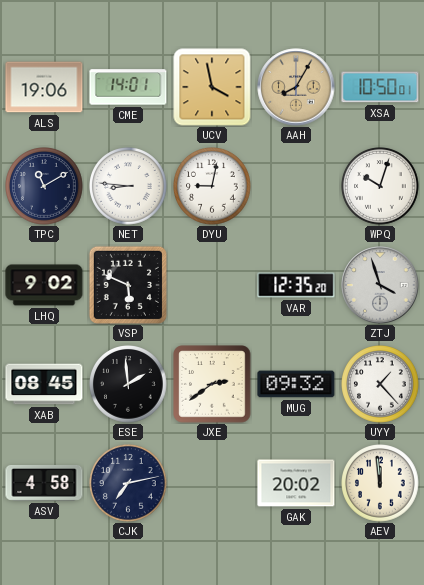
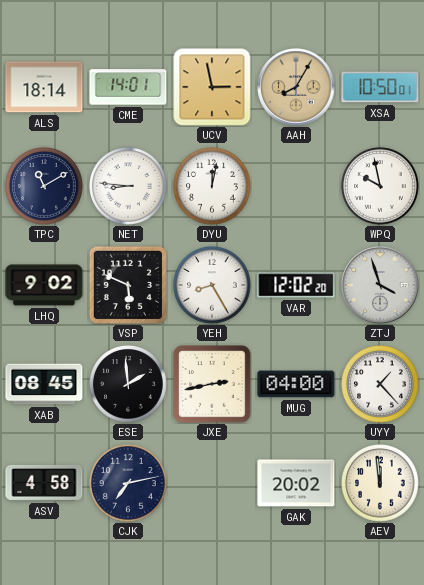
ALS: 19:06 -> 18:14
UCV: 3:58 -> 2:58
DYU: 9:02 -> 12:02
WPQ: 10:03 -> 9:58
YEH: none -> 8:25
VAR: 12:35 -> 12:02
JXE: 2:39 -> 2:43
MUG: 09:32 -> 04:00
